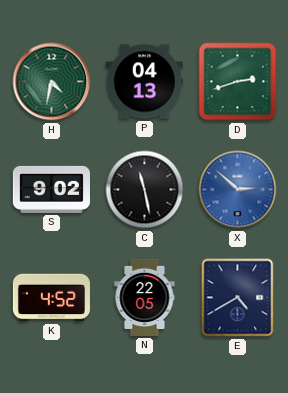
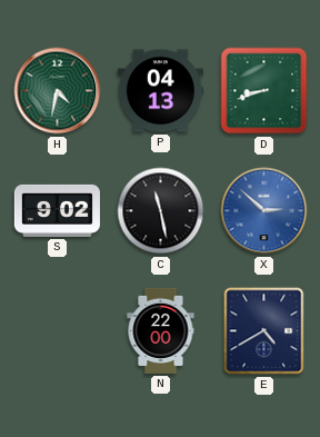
D: 2:42 -> 8:42
K: 4:52 -> none
N: 22:05 -> 22:00
